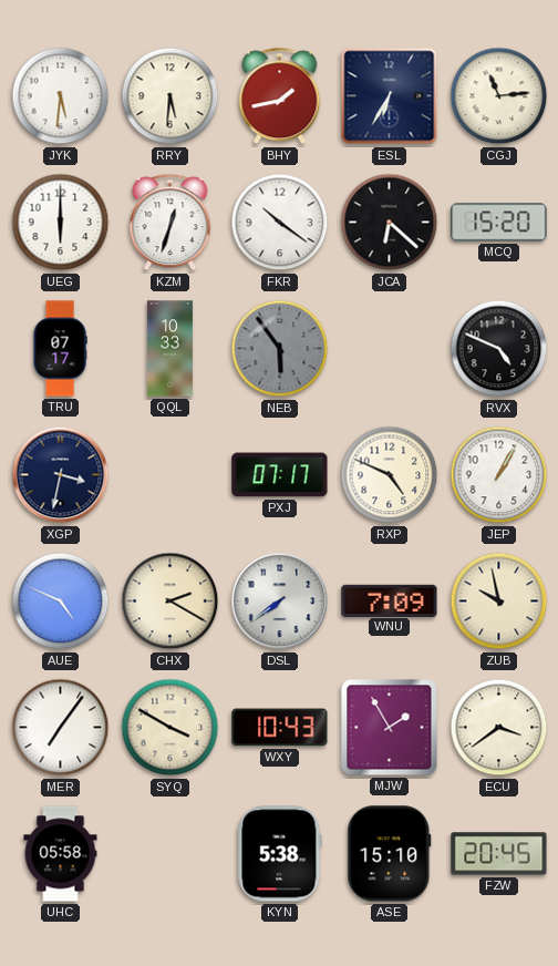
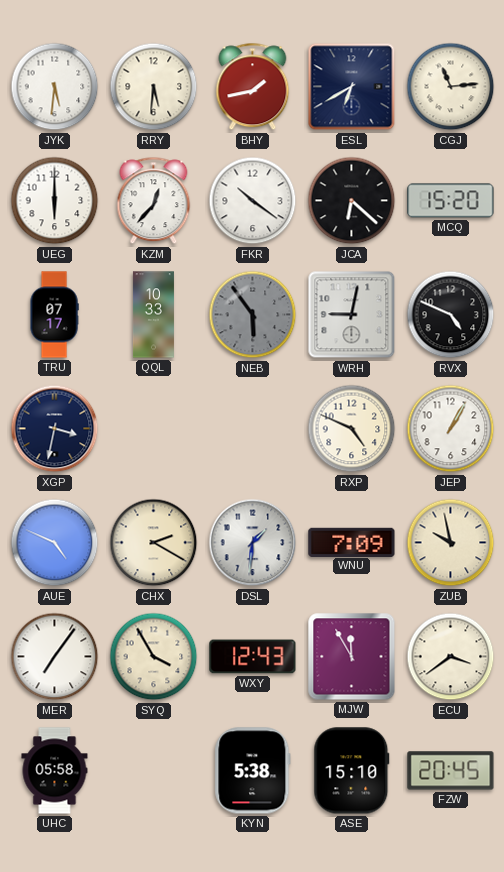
ESL: 6:35 -> 6:40
KZM: 12:33 -> 12:37
WRH: none -> 9:02
PXJ: 07:17 -> none
DSL: 7:39 -> 1:31
SYQ: 3:50 -> 3:55
WXY: 10:43 -> 12:43
MJW: 1:55 -> 11:55
